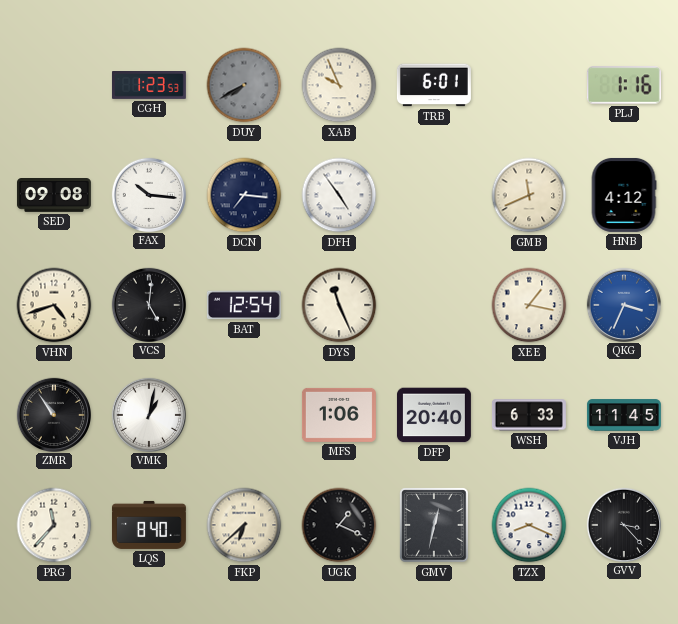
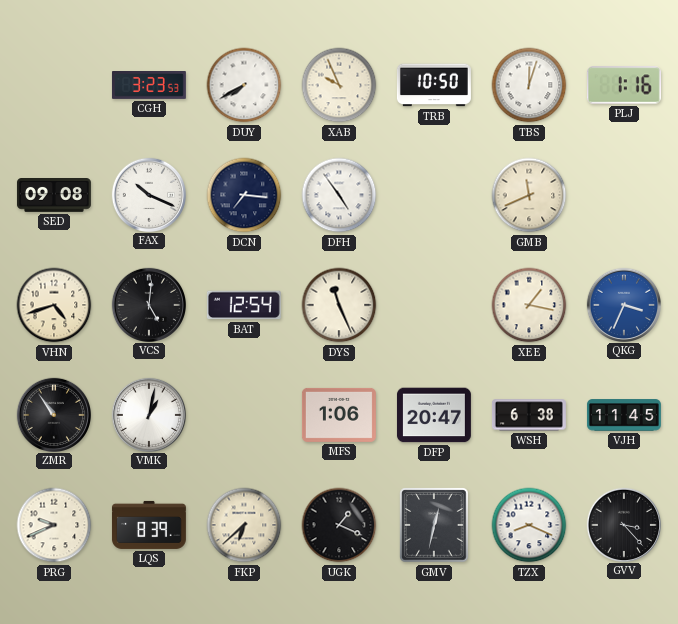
CGH: 1:23 -> 3:23
DUY dial: grey -> white
TRB: 6:01 -> 10:50
TBS: none -> 12:03
FAX: 10:16 -> 10:19
HNB: 4:12 -> none
DFP: 20:40 -> 20:47
WSH: 6:33 -> 6:38
PRG: 11:37 -> 9:41
LQS: 8:40 -> 8:39
